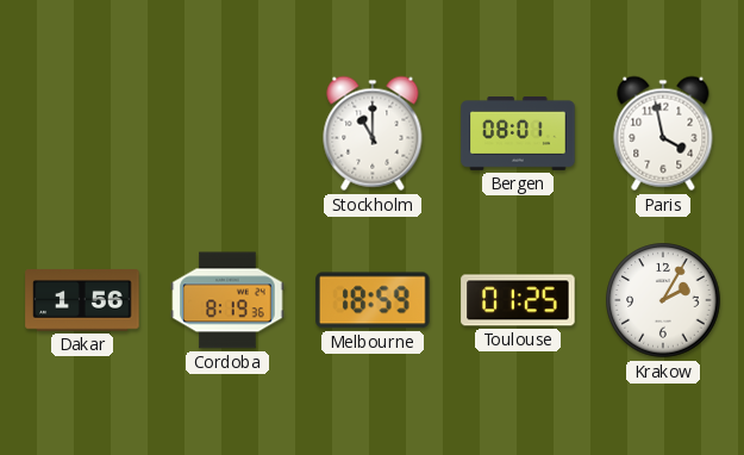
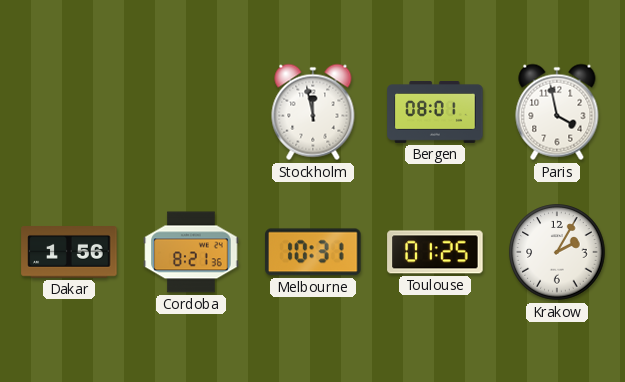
Stockholm: 11:00 -> 11:58
Cordoba: 8:19 -> 8:21
Melbourne: 18:59 -> 10:31
